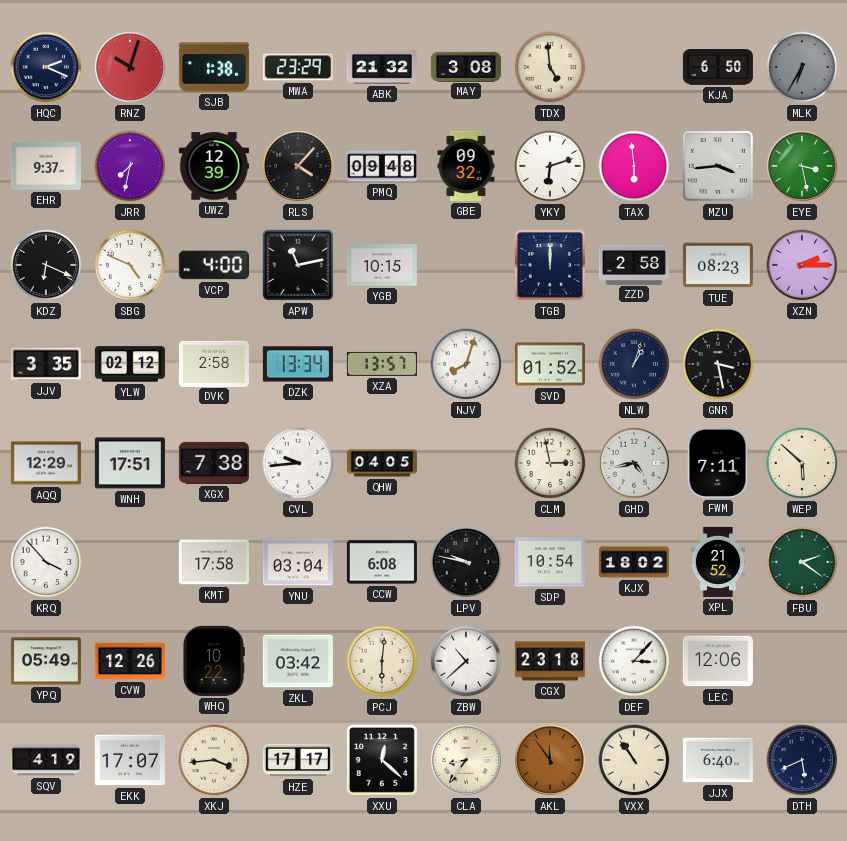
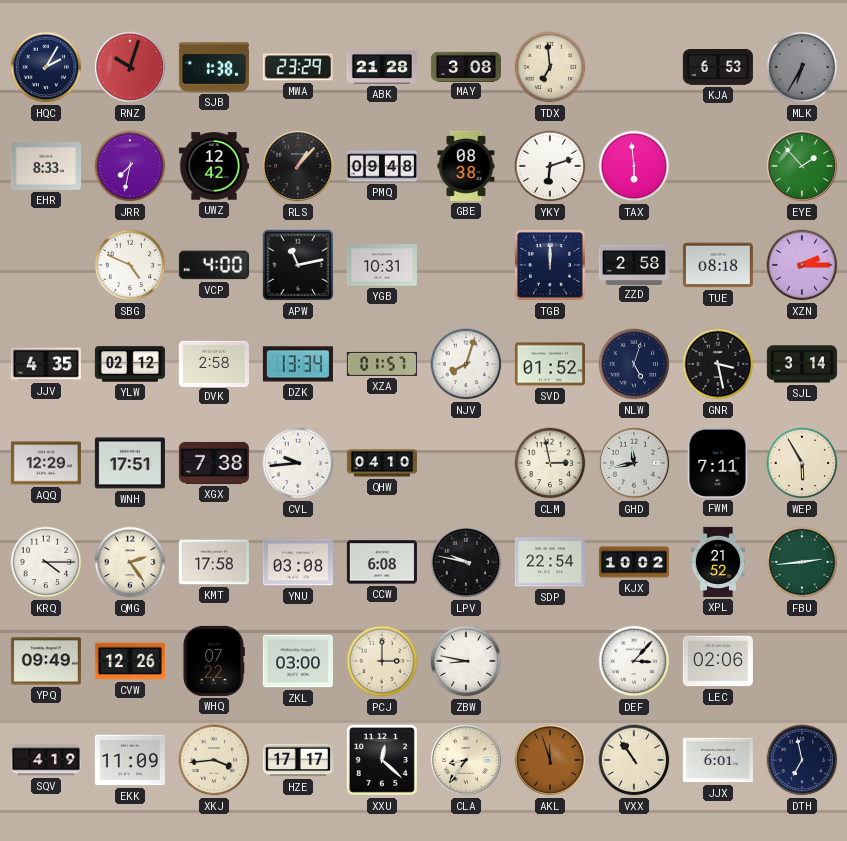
HQC: 2:19 -> 2:05
ABK: 21:32 -> 21:28
TDX: 4:59 -> 6:59
KJA: 6:50 -> 6:53
EHR: 9:37 -> 8:33
UWZ: 12:39 -> 12:42
RLS: 4:07 -> 1:07
GBE: 09:32 -> 08:38
MZU: 3:44 -> none
EYE: 3:28 -> 1:53
KDZ: 6:19 -> none
YGB: 10:15 -> 10:31
TUE: 08:23 -> 08:18
JJV: 3:35 -> 4:35
XZA: 13:57 -> 01:57
NLW: 1:03 -> 5:03
SJL: none -> 3:14
QHW: 04:05 -> 04:10
GHD: 4:43 -> 11:43
WEP: 5:52 -> 5:55
KRQ: 3:53 -> 4:15
QMG: none -> 2:24
YNU: 03:04 -> 03:08
SDP: 10:54 -> 22:54
KJX: 18:02 -> 10:02
FBU: 2:21 -> 2:44
YPQ: 05:49 -> 09:49
WHQ: 10:22 -> 07:22
ZKL: 03:42 -> 03:00
PCJ: 6:01 -> 3:00
ZBW: 10:38 -> 8:47
CGX: 23:18 -> none
LEC: 12:06 -> 02:06
EKK: 17:07 -> 11:09
AKL: 11:54 -> 11:57
JJX: 6:40 -> 6:01
DTH: 5:41 -> 6:58
